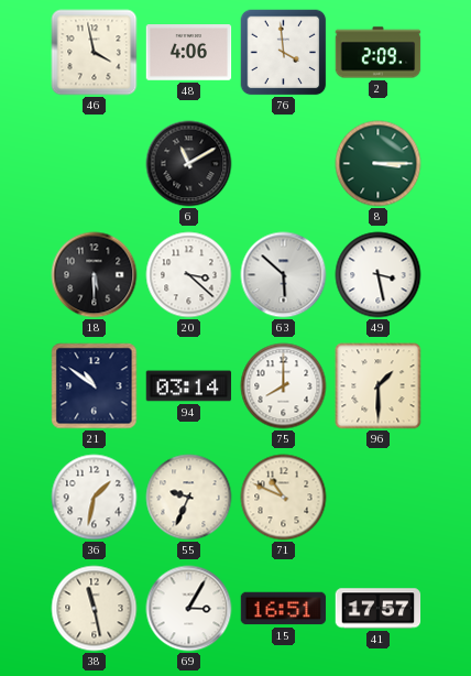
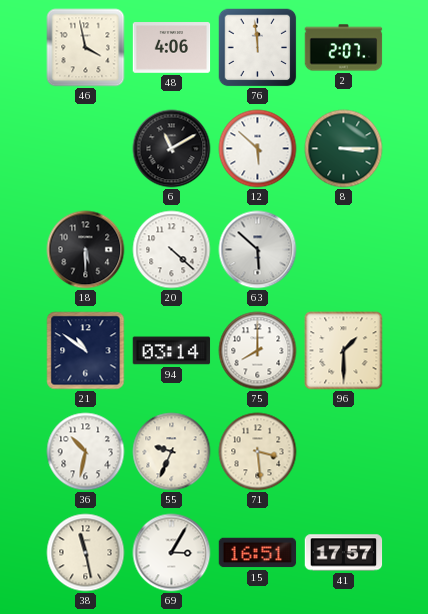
76: 3:59 -> 11:59
2: 2:09 -> 2:07
12: none -> 5:52
20: 3:22 -> 4:22
49: 3:28 -> none
36: 1:32 -> 10:32
71: 10:49 -> 3:29
